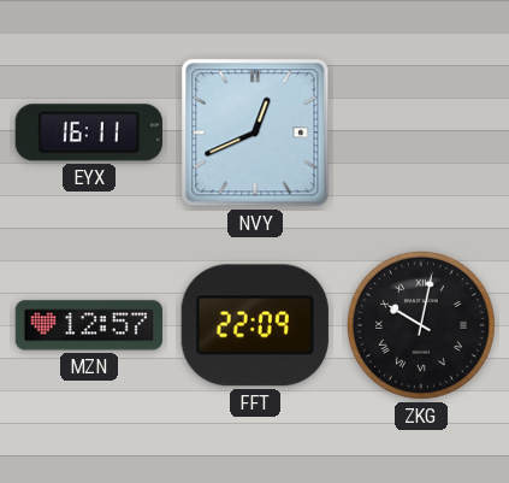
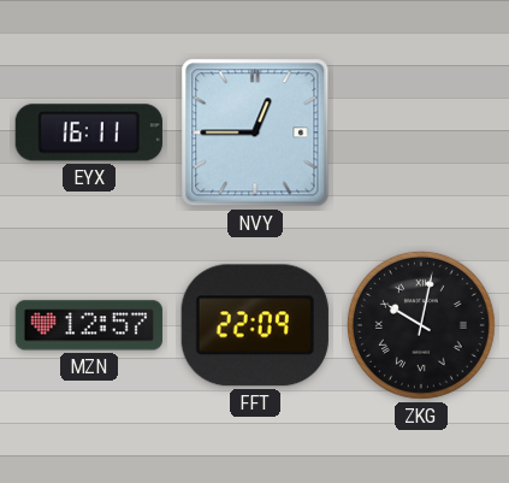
NVY: 12:41 -> 12:45
